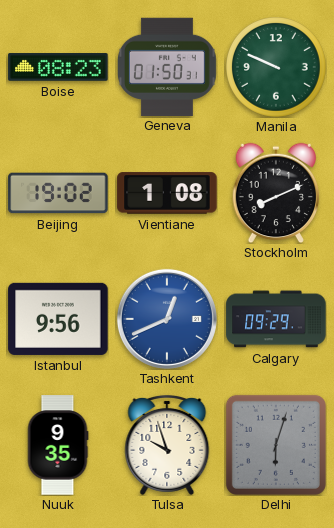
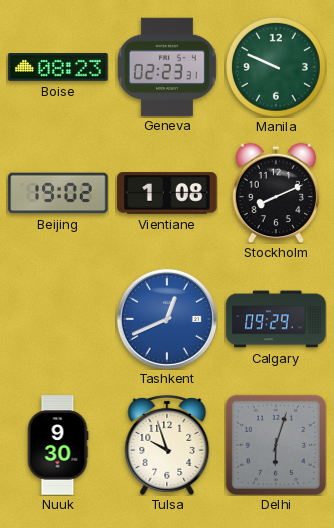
Geneva: 01:50 -> 02:23
Istanbul: 9:56 -> none
Nuuk: 9:35 -> 9:30
